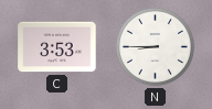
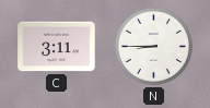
C: 3:53 -> 3:11
